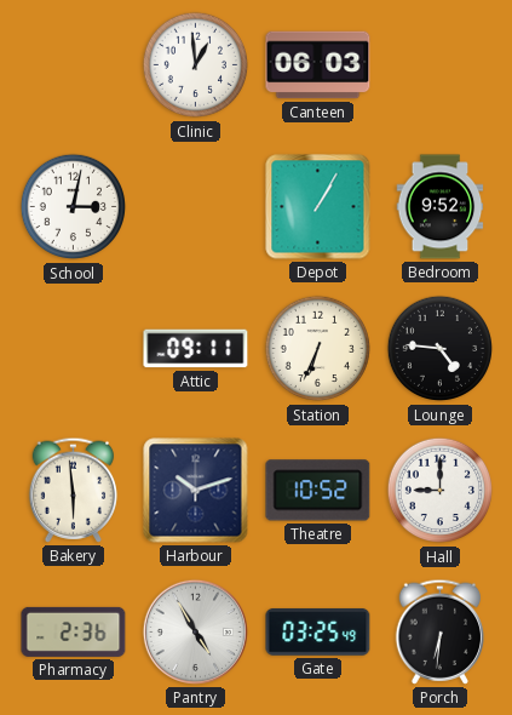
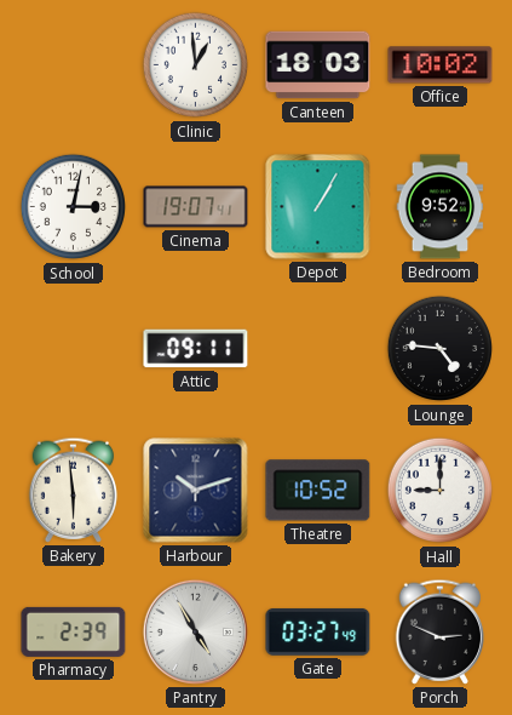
Canteen: 06:03 -> 18:03
Office: none -> 10:02
Cinema: none -> 19:07
Station: 6:34 -> none
Pharmacy: 2:36 -> 2:39
Gate: 03:25 -> 03:27
Porch: 6:31 -> 2:49
